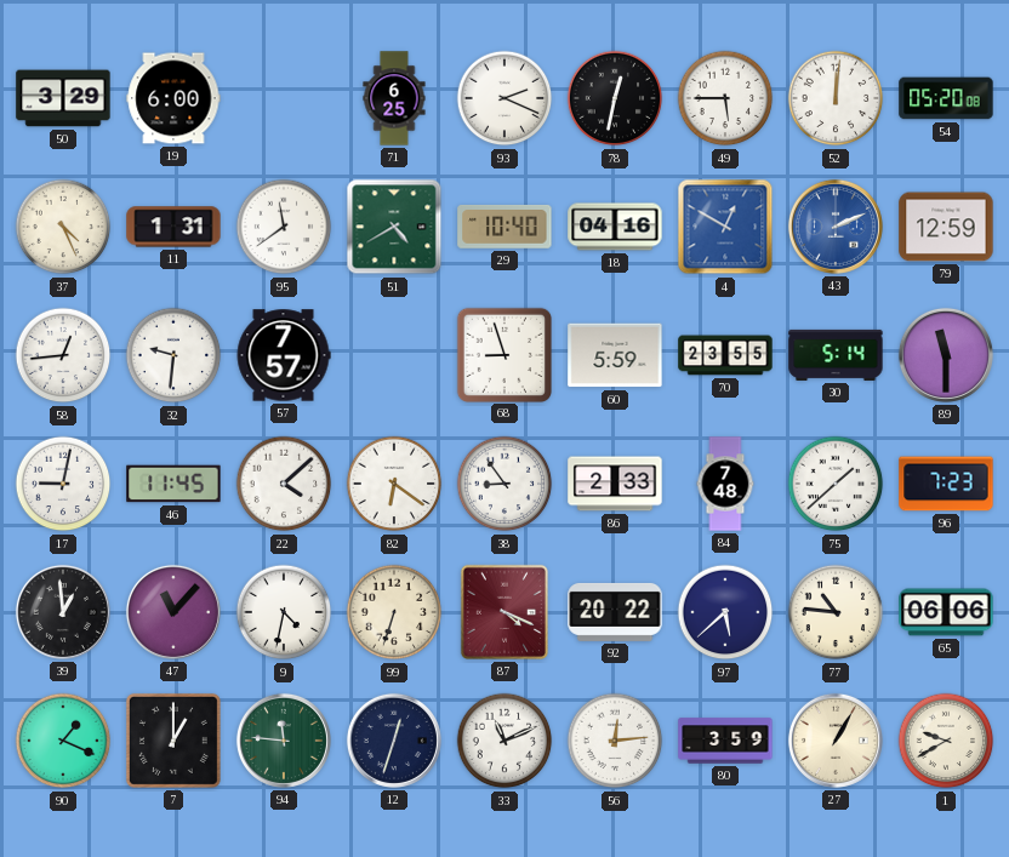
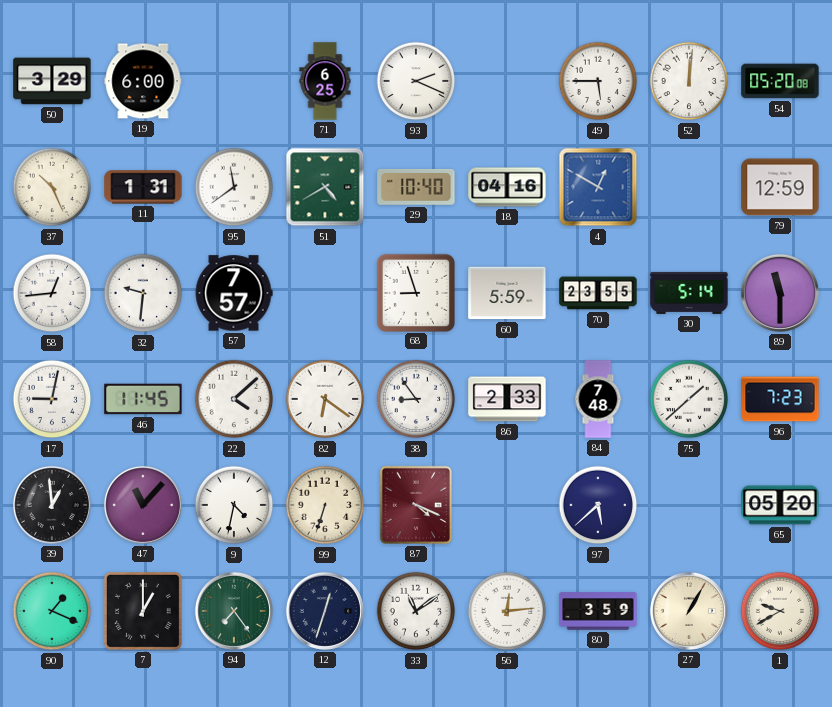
78: 12:32 -> none
37: 4:26 -> 10:26
43: 2:11 -> none
92: 20:22 -> none
77: 10:46 -> none
65: 06:06 -> 05:20
94: 11:46 -> 7:24
33: 11:11 -> 11:09
